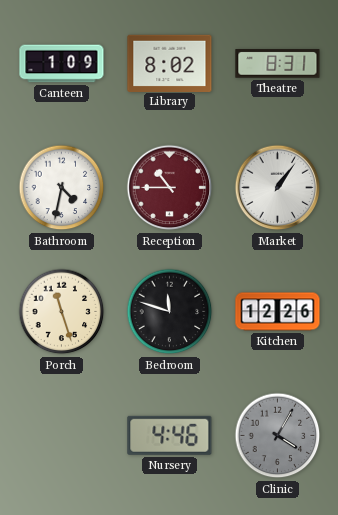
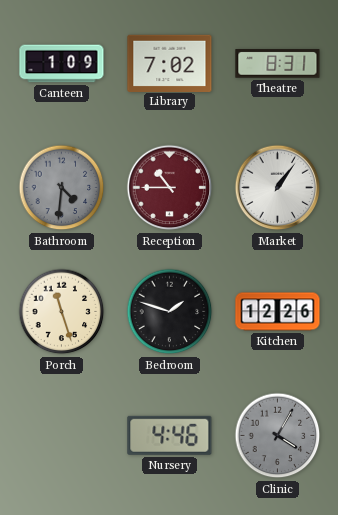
Library: 8:02 -> 7:02
Bathroom: 4:32 -> 4:31
Bathroom dial: white -> grey
Bedroom: 11:48 -> 1:48
